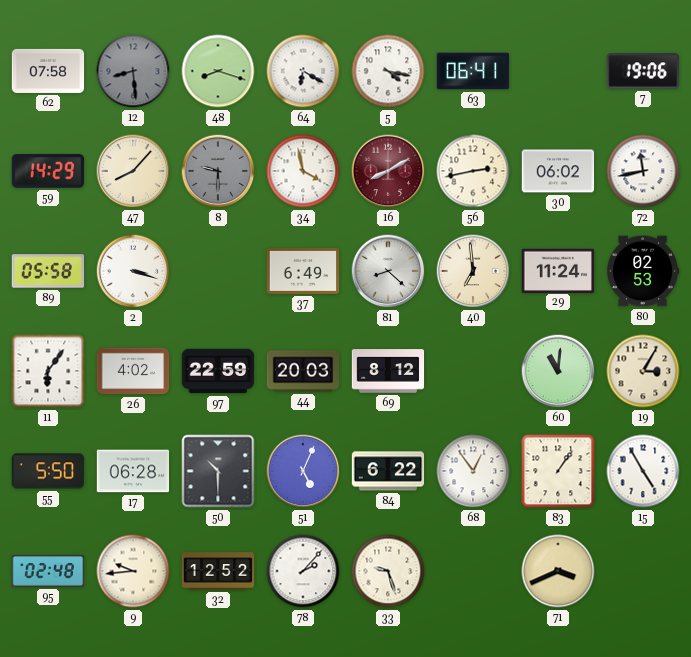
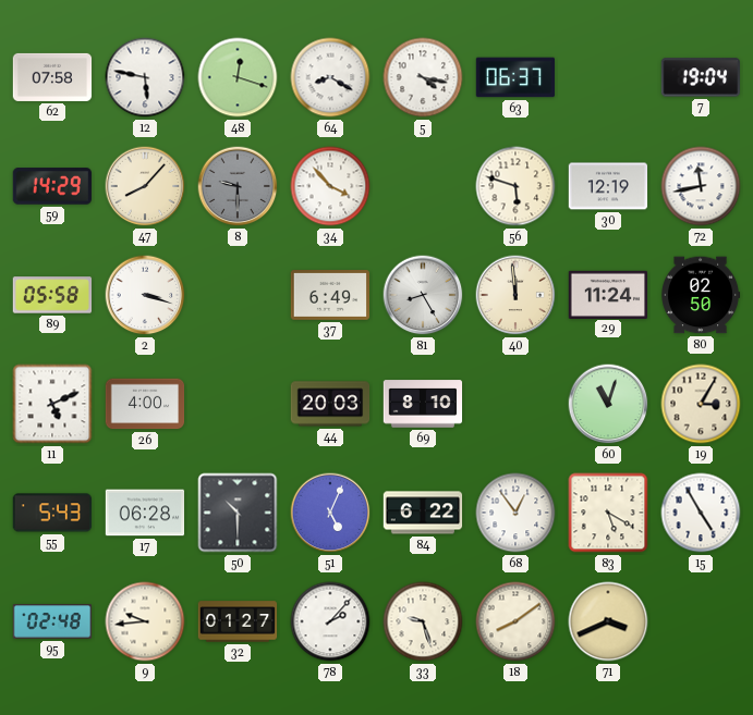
12: 8:29 -> 5:47
12 dial: grey -> white
48: 8:18 -> 12:18
64: 6:20 -> 8:20
63: 06:41 -> 06:37
7: 19:06 -> 19:04
34: 3:58 -> 3:53
16: 8:10 -> none
56: 2:43 -> 5:48
30: 06:02 -> 12:19
81: 8:22 -> 8:25
40: 6:59 -> 11:59
80: 02:53 -> 02:50
11: 6:06 -> 5:11
26: 4:02 -> 4:00
97: 22:59 -> none
69: 8:12 -> 8:10
60: 11:01 -> 11:03
55: 5:50 -> 5:43
83: 1:06 -> 5:20
32: 12:52 -> 01:27
18: none -> 8:09
